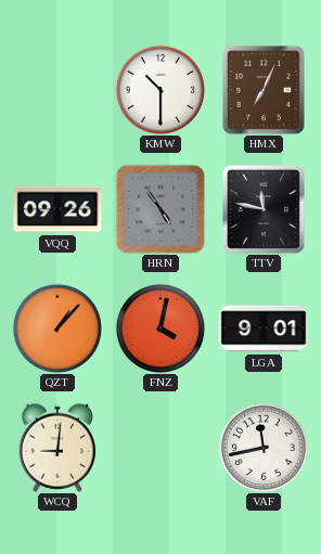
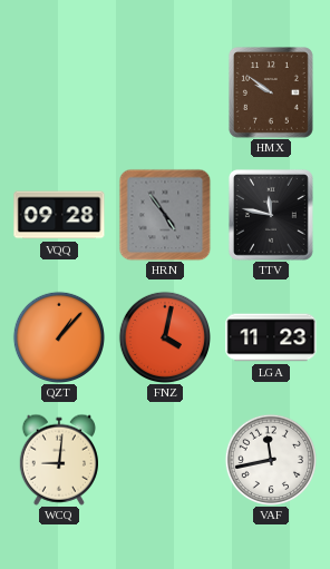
KMW: 10:30 -> none
HMX: 7:04 -> 9:51
VQQ: 09:26 -> 09:28
LGA: 9:01 -> 11:23
